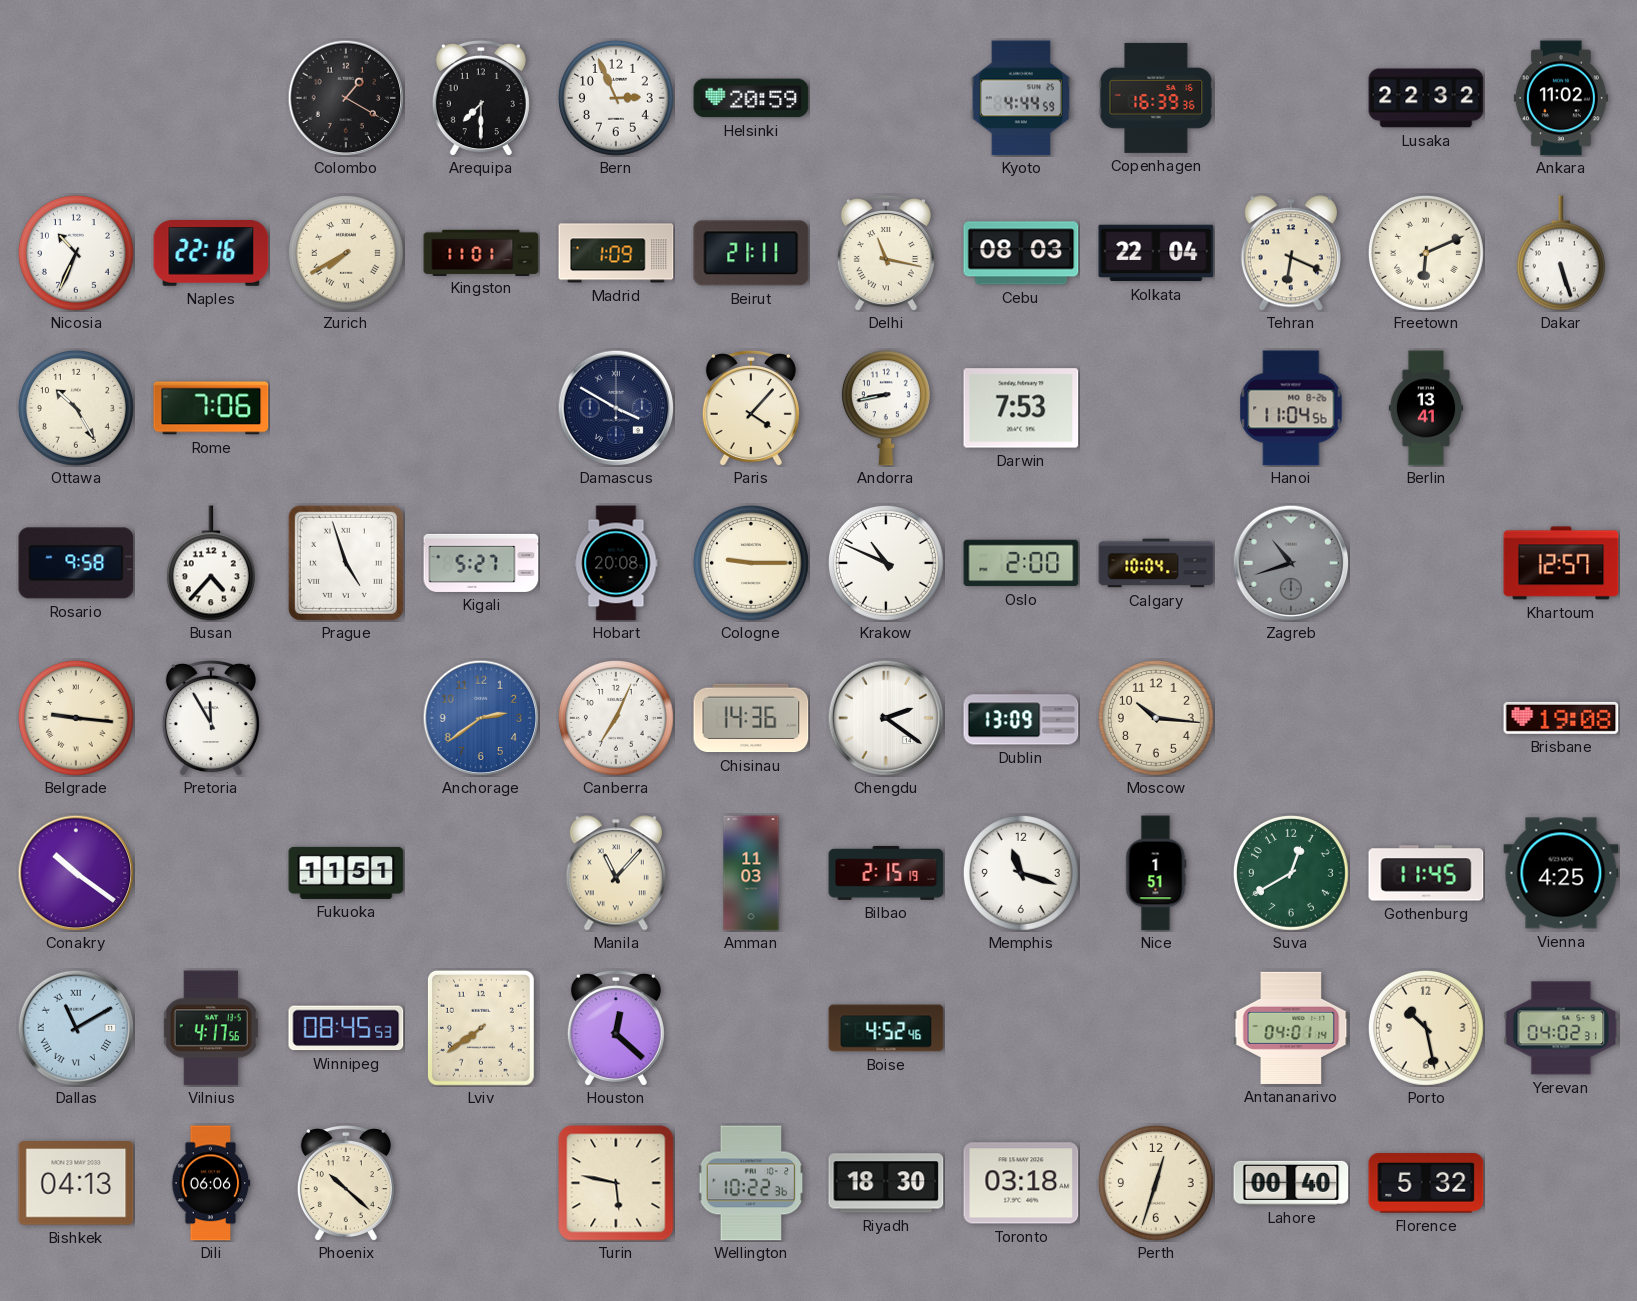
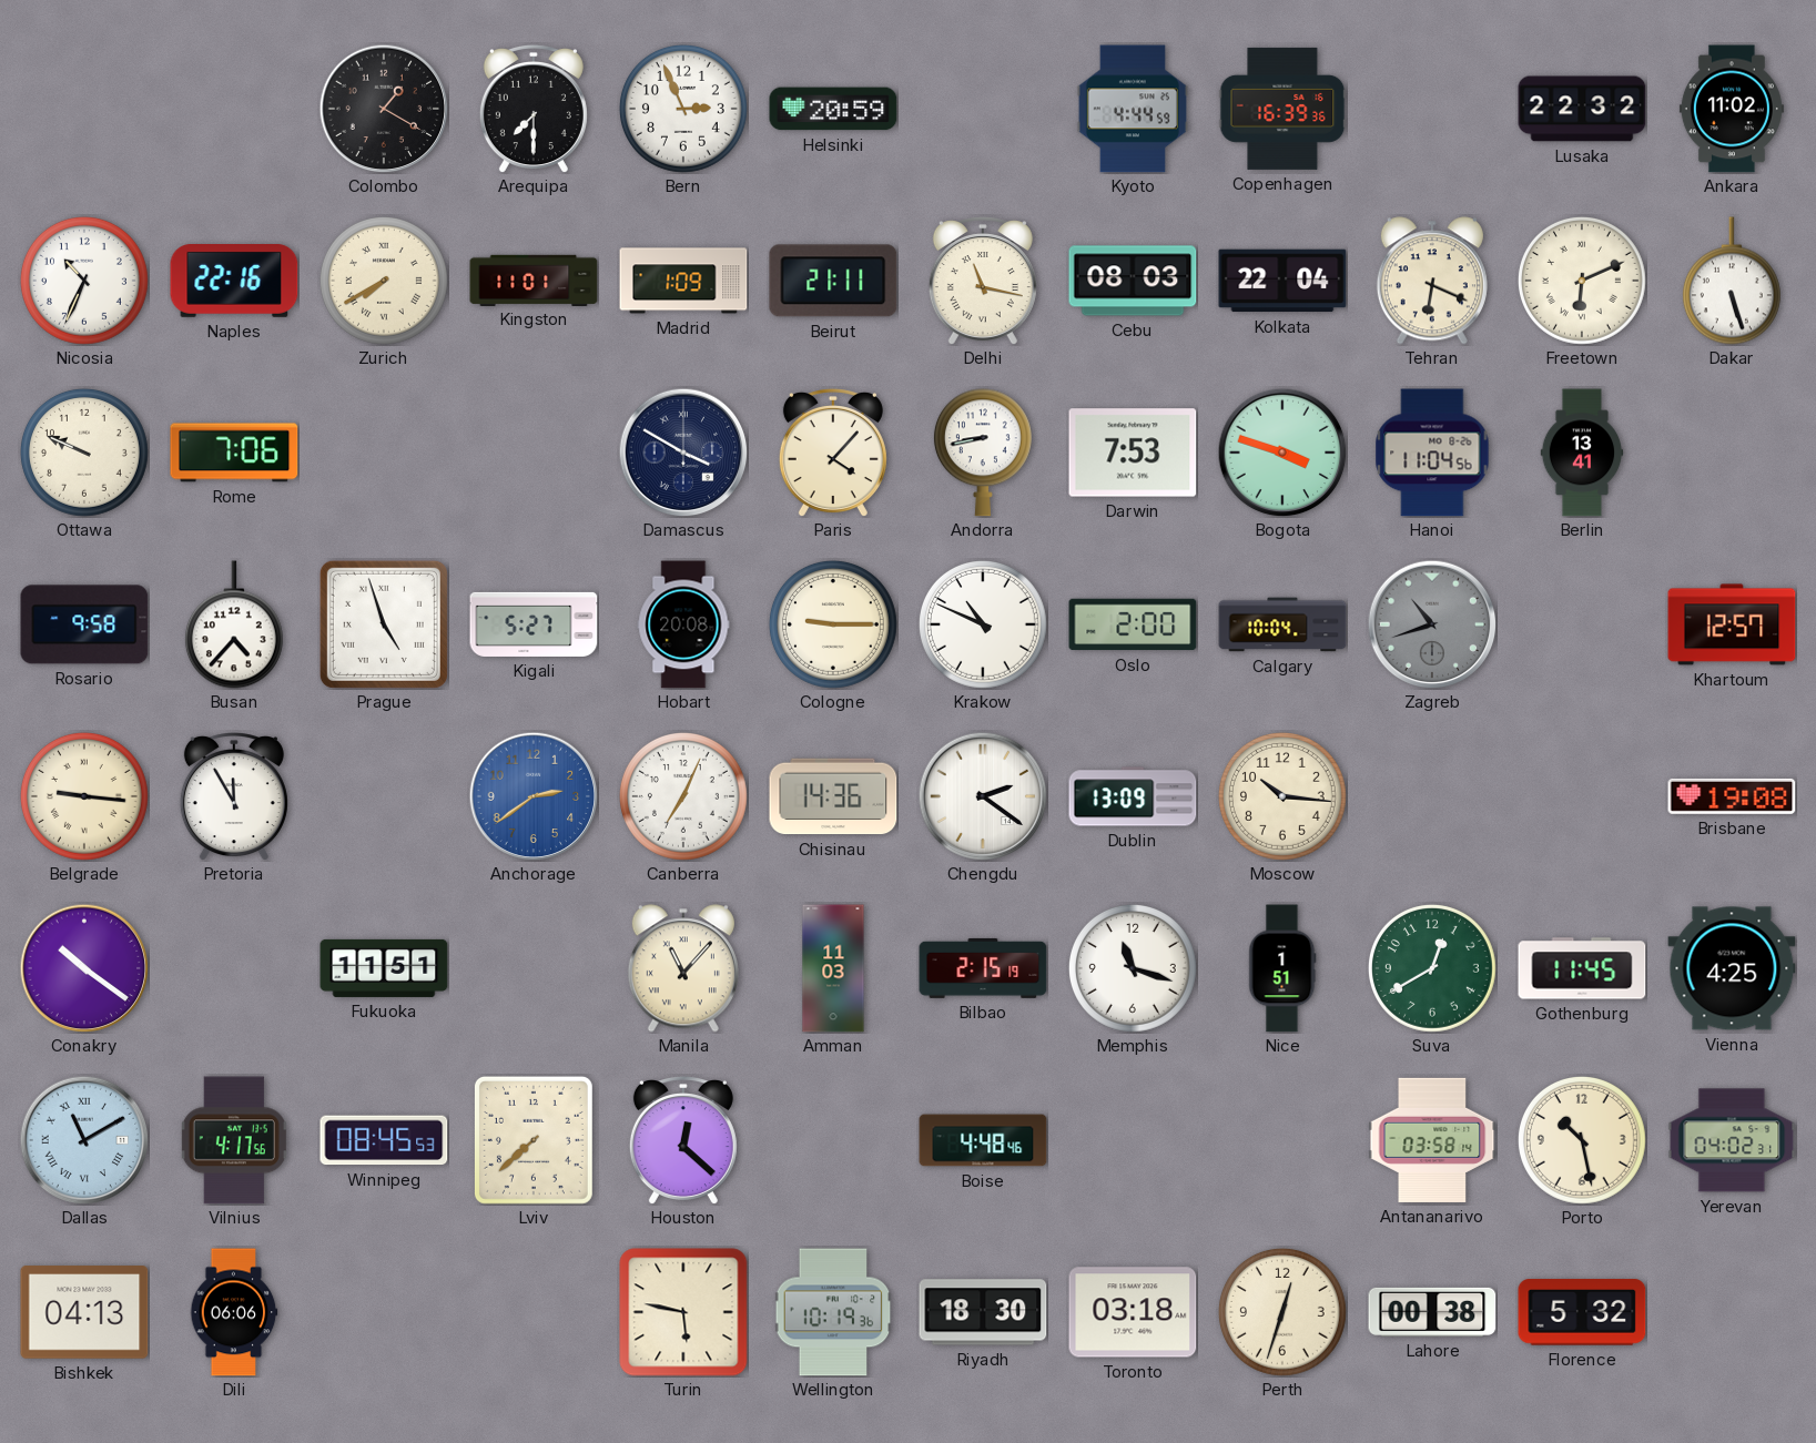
Ottawa: 10:25 -> 9:49
Bogota: none -> 3:48
Lviv: 7:39 -> 7:38
Boise: 4:52 -> 4:48
Antananarivo: 04:01 -> 03:58
Phoenix: 10:22 -> none
Wellington: 10:22 -> 10:19
Lahore: 00:40 -> 00:38
